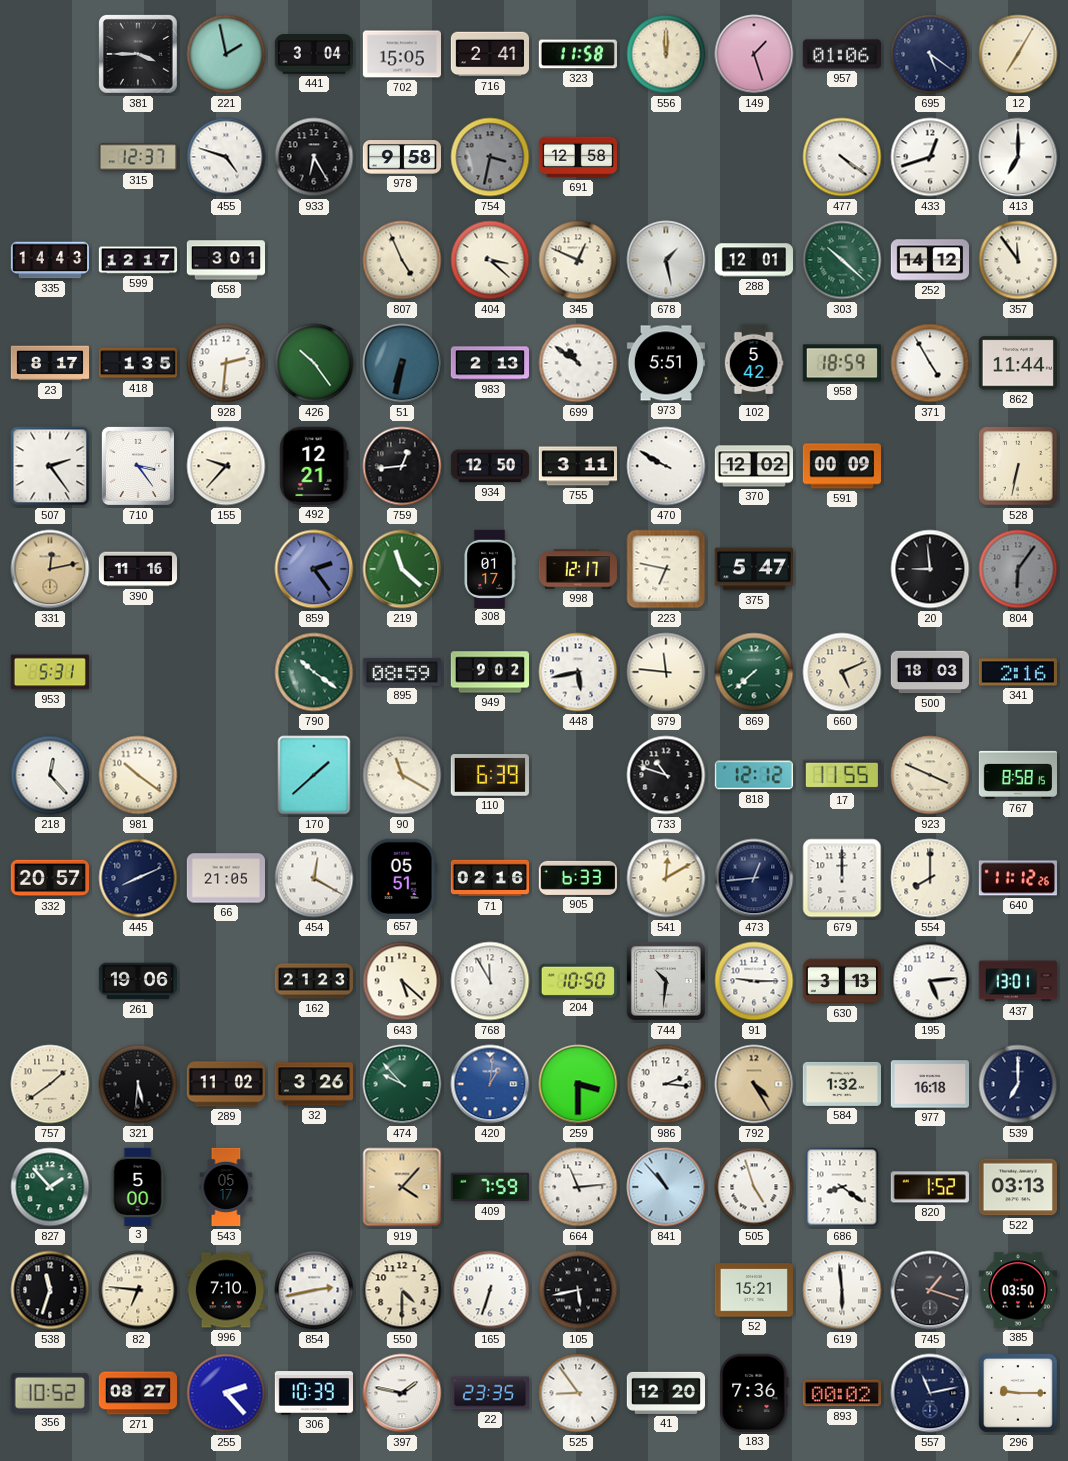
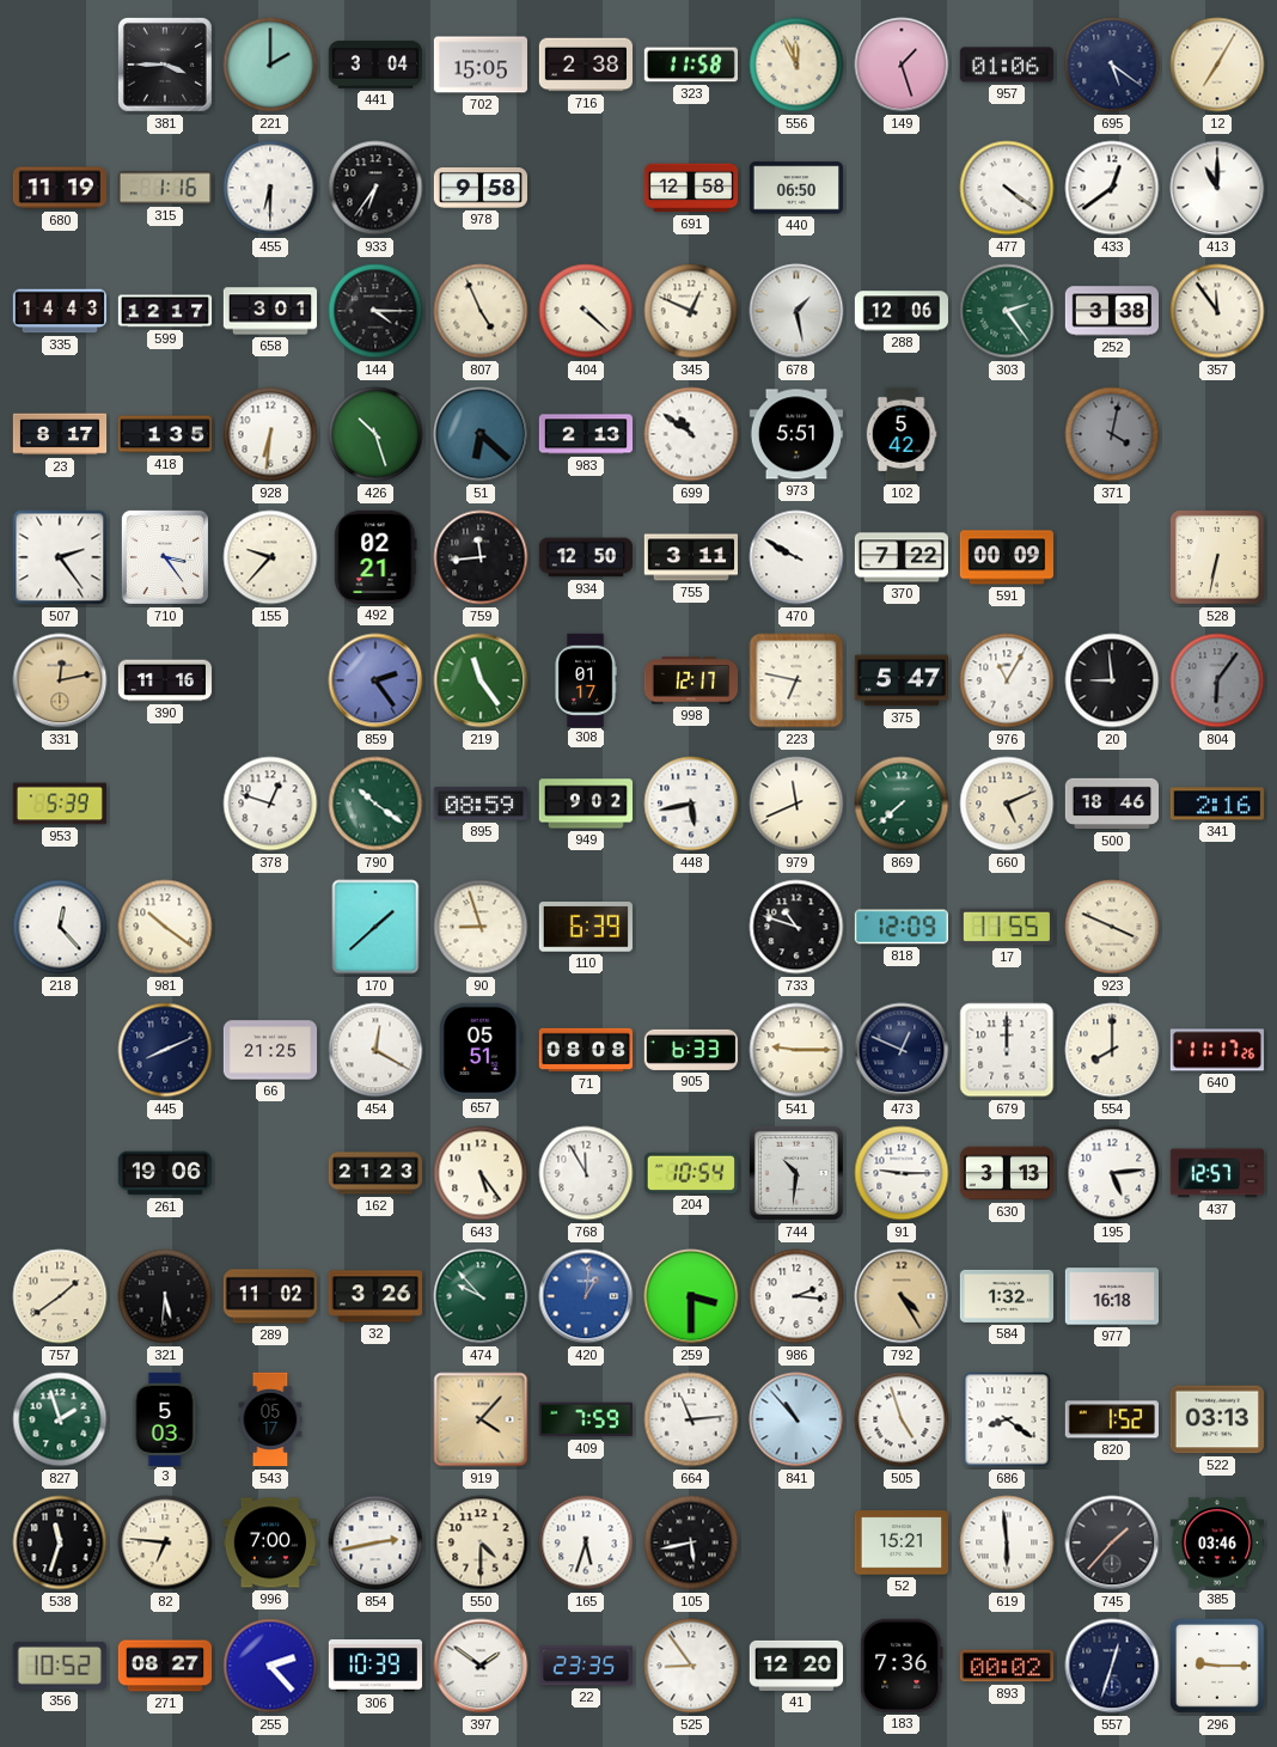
221: 1:58 -> 2:00
716: 2:41 -> 2:38
556: 12:00 -> 11:56
680: none -> 11:19
315: 12:37 -> 1:16
455: 4:48 -> 6:30
933: 6:25 -> 6:36
754: 3:32 -> none
440: none -> 06:50
433: 12:42 -> 12:39
413: 7:00 -> 11:00
144: none -> 4:15
404: 3:22 -> 4:22
288: 12:01 -> 12:06
303: 10:22 -> 2:24
252: 14:12 -> 3:38
928: 2:31 -> 6:31
426: 10:24 -> 10:27
51: 6:32 -> 6:22
958: 18:59 -> none
371: 4:55 -> 4:02
371 dial: white -> grey
862: 11:44 -> none
492: 12:21 -> 02:21
759: 12:44 -> 11:44
370: 12:02 -> 7:22
219: 11:22 -> 11:24
976: none -> 11:05
953: 5:31 -> 5:39
378: none -> 12:48
979: 11:46 -> 11:41
500: 18:03 -> 18:46
90: 11:20 -> 8:57
818: 12:12 -> 12:09
767: 8:58 -> none
332: 20:57 -> none
66: 21:05 -> 21:25
71: 02:16 -> 08:08
541: 12:10 -> 9:15
473: 12:44 -> 12:49
640: 11:12 -> 11:17
643: 5:22 -> 5:24
204: 10:50 -> 10:54
437: 13:01 -> 12:57
539: 7:00 -> none
827: 1:53 -> 1:57
3: 5:00 -> 5:03
996: 7:10 -> 7:00
165: 6:33 -> 5:33
745: 1:18 -> 1:37
385: 03:50 -> 03:46
397: 1:47 -> 1:51
557: 11:13 -> 12:33
